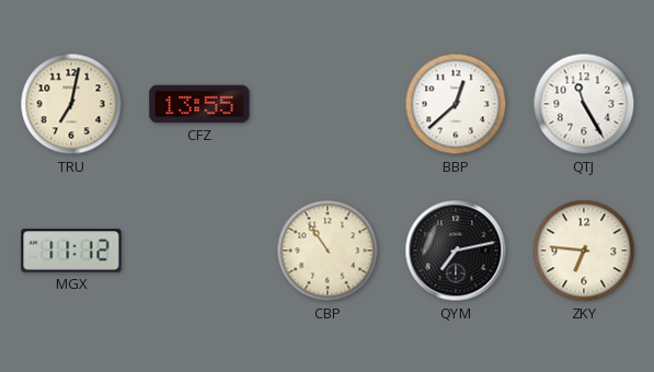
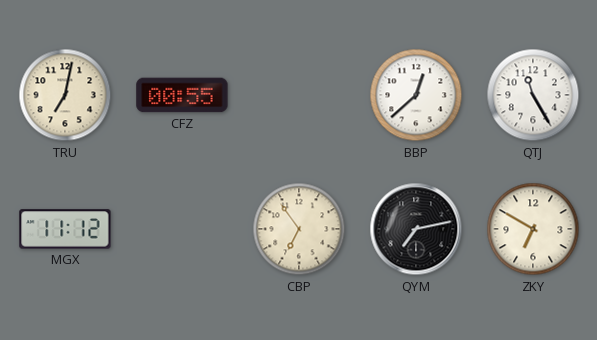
CFZ: 13:55 -> 00:55
CBP: 10:54 -> 6:54
ZKY: 6:46 -> 6:50
